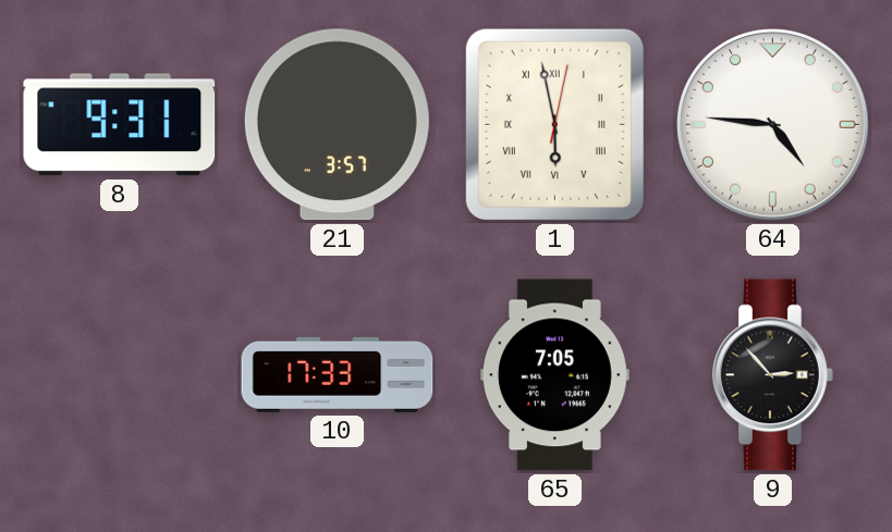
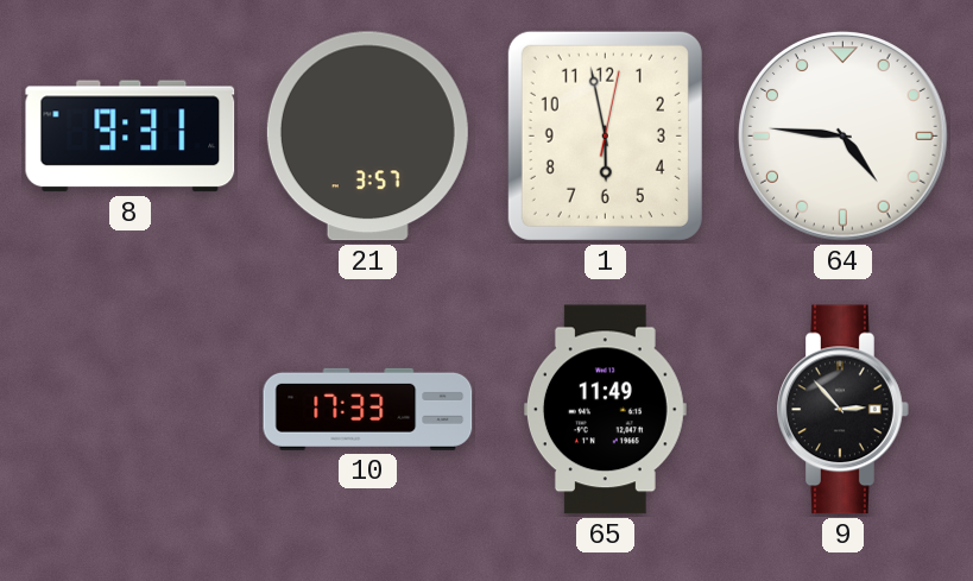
1 numerals: Roman -> Arabic
65: 7:05 -> 11:49
